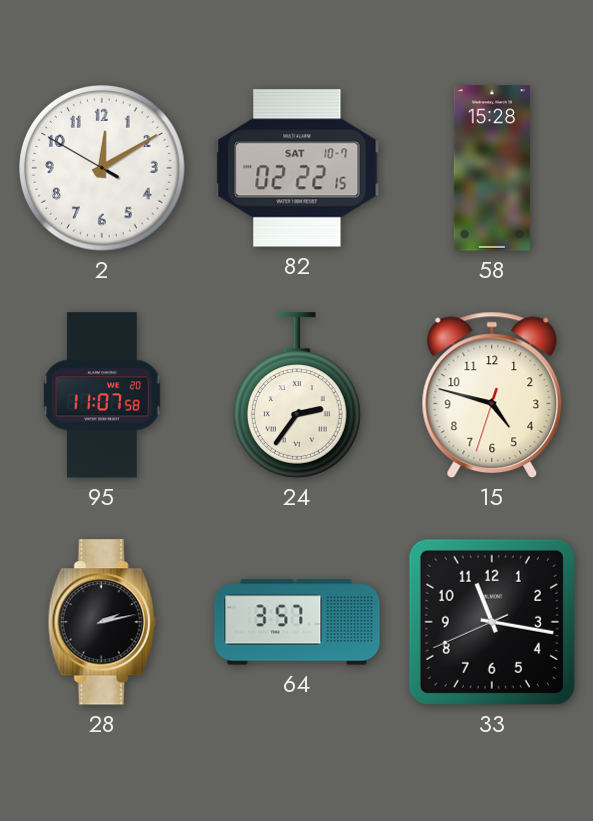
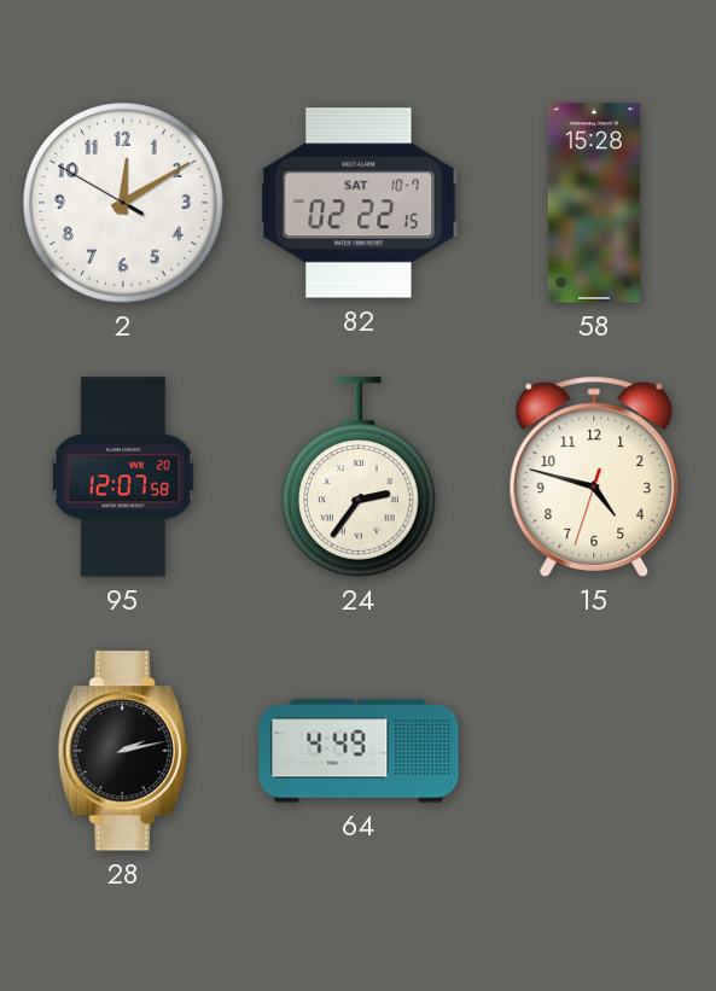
95: 11:07 -> 12:07
64: 3:57 -> 4:49
33: 11:16 -> none
